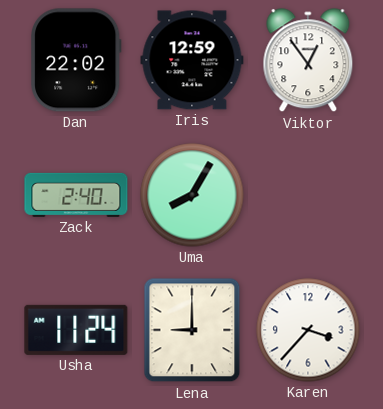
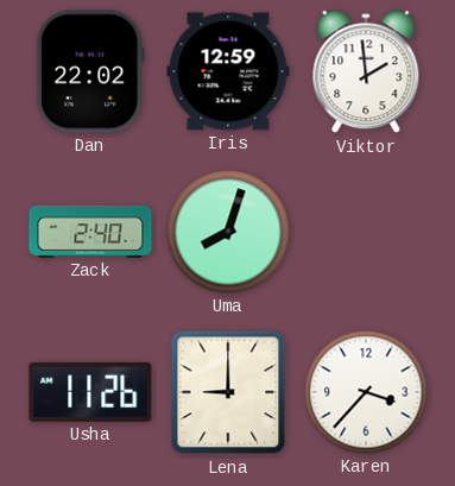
Viktor: 12:54 -> 1:59
Uma: 8:05 -> 8:03
Usha: 11:24 -> 11:26
